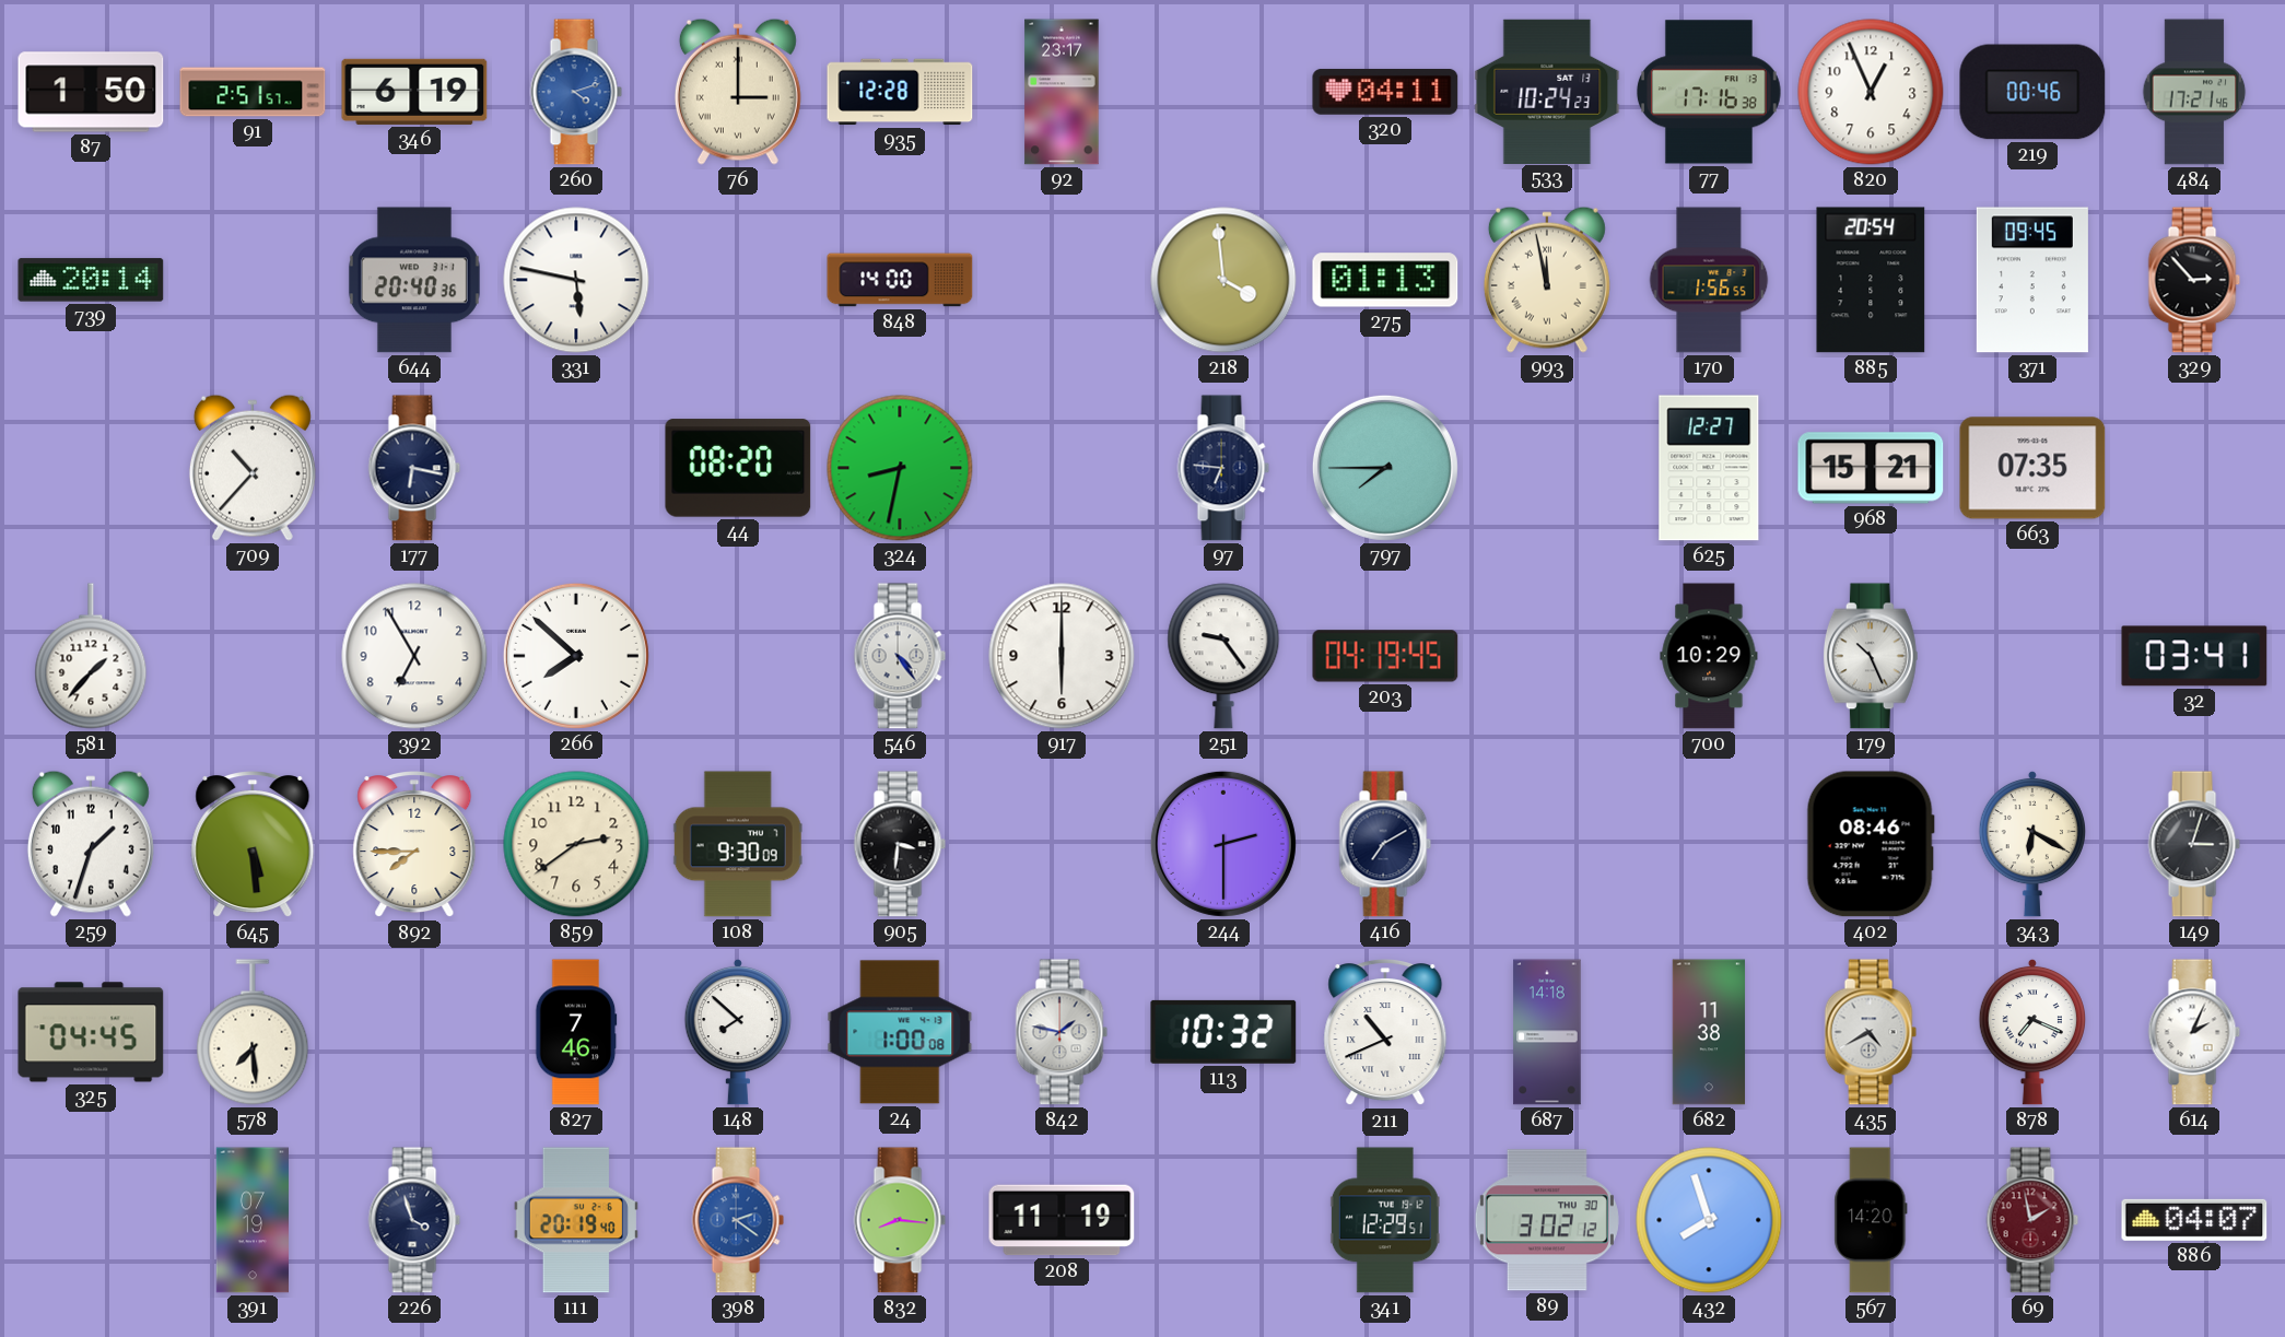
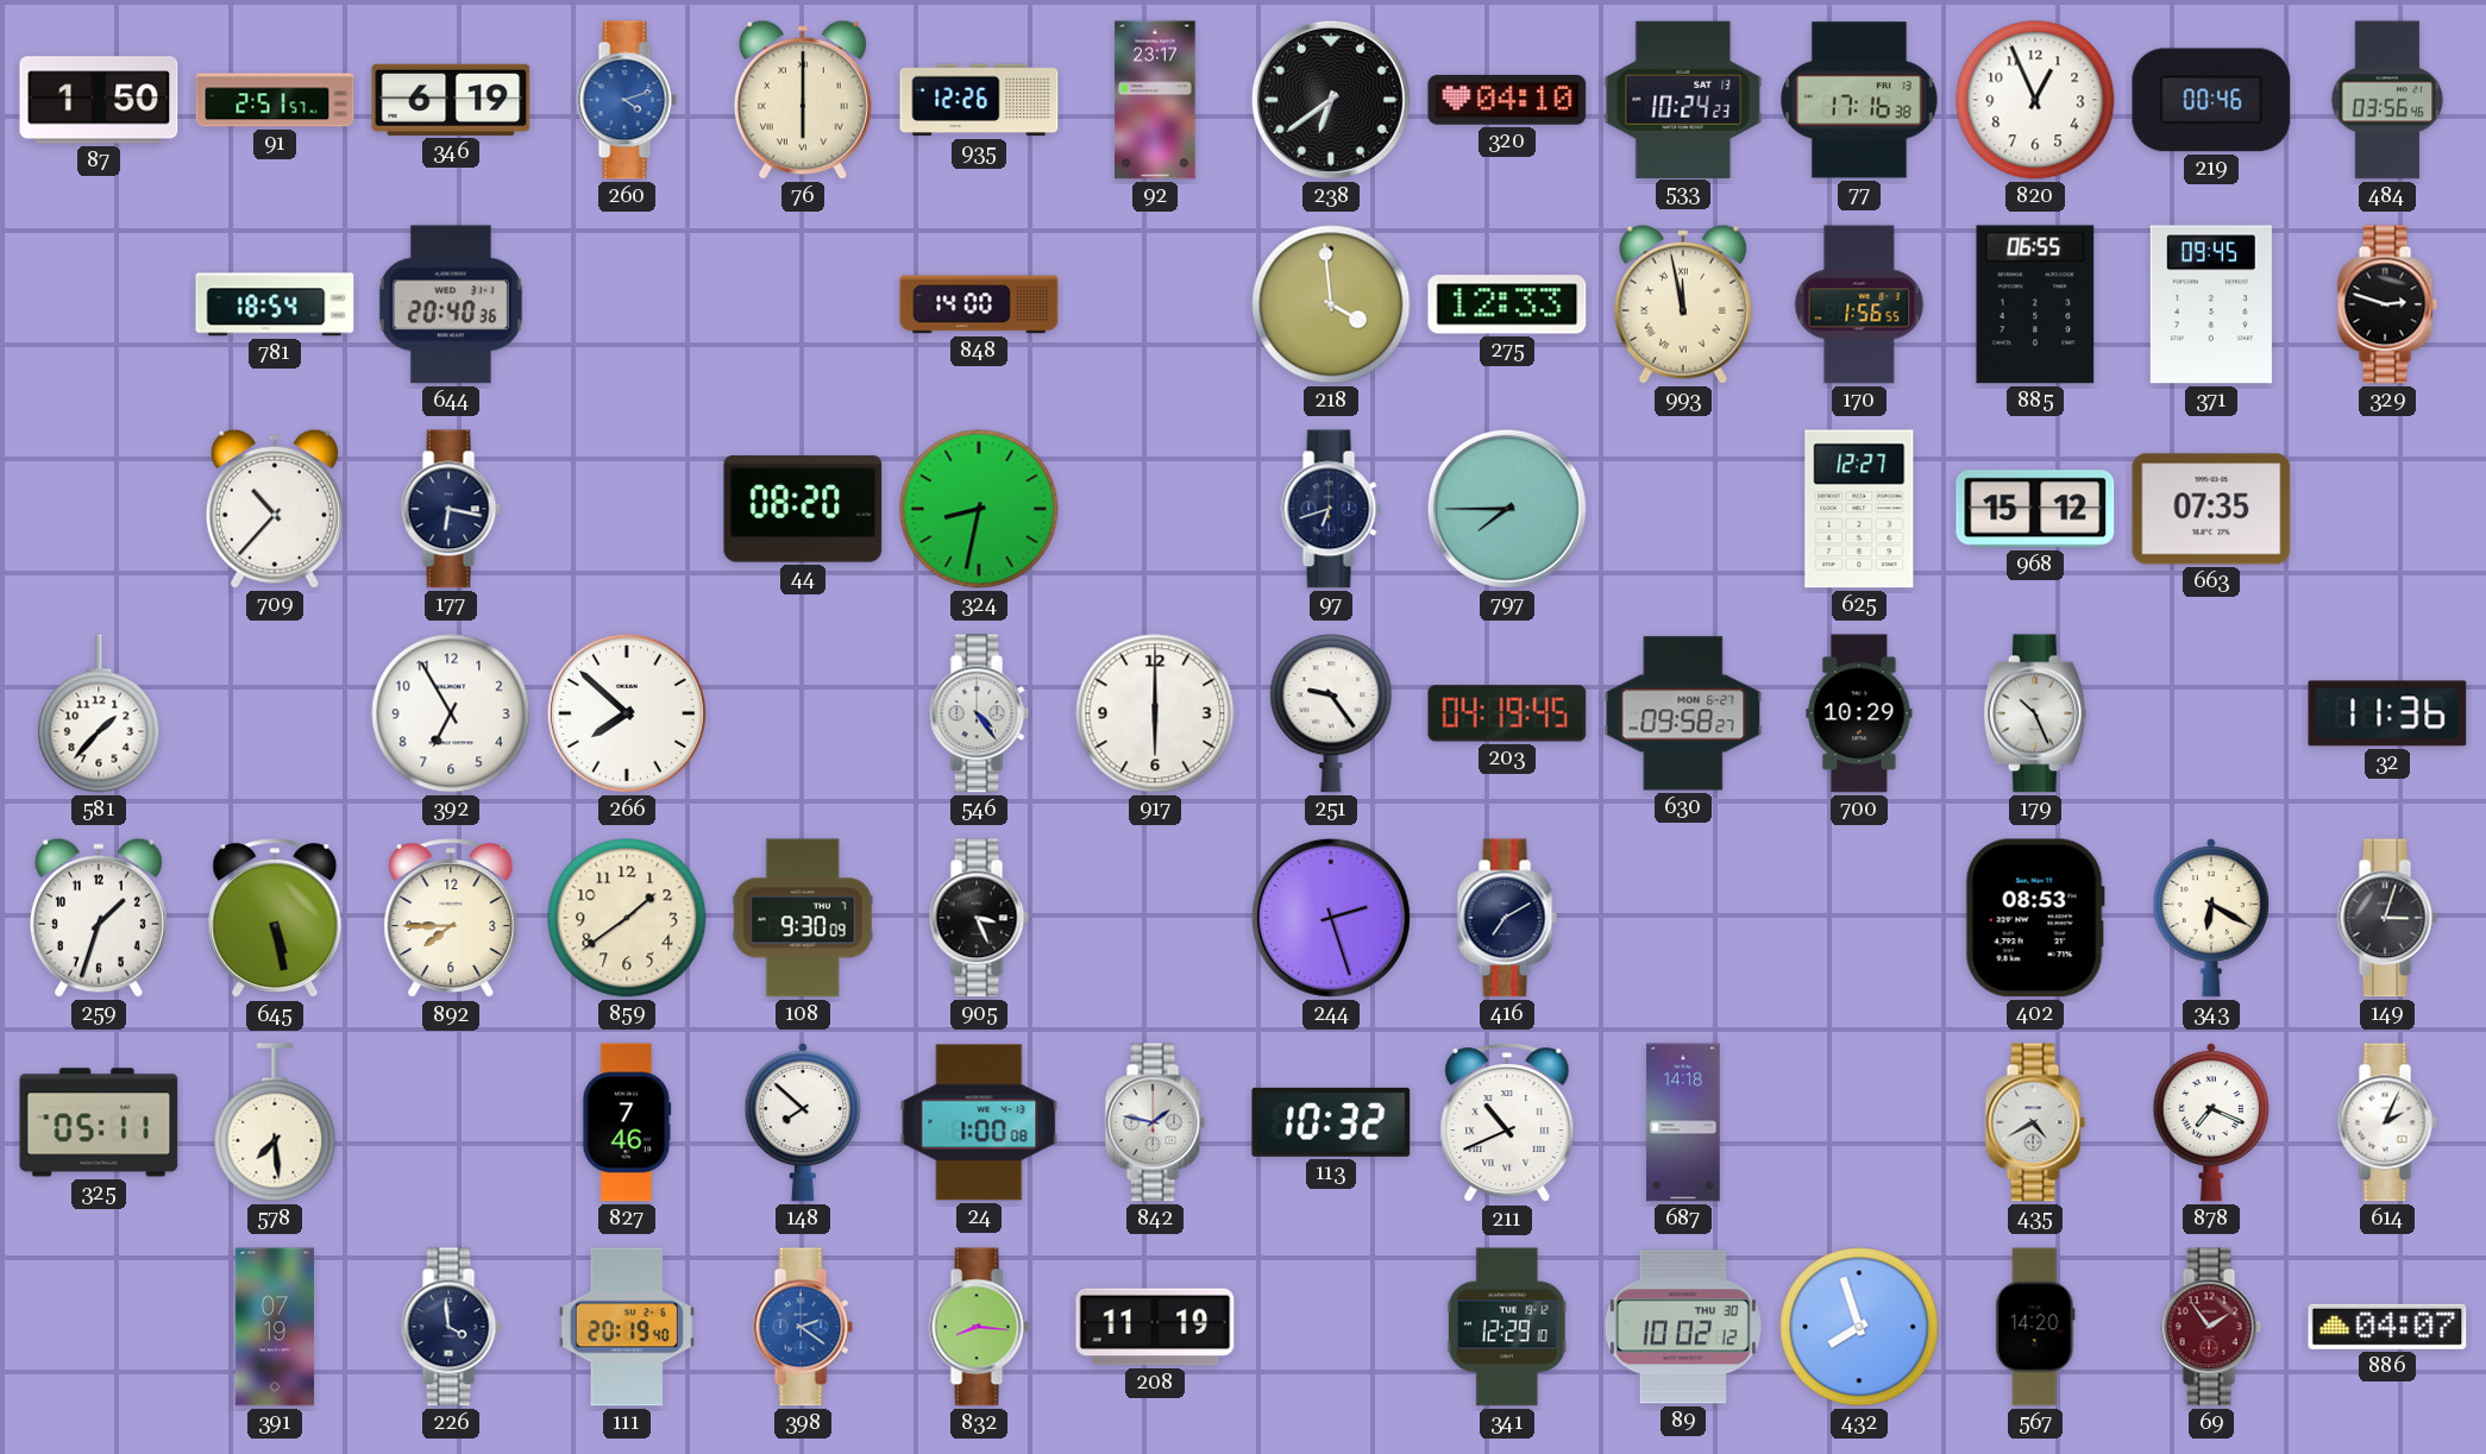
76: 3:00 -> 6:00
935: 12:28 -> 12:26
238: none -> 6:39
320: 04:11 -> 04:10
484: 17:21 -> 03:56
739: 20:14 -> none
781: none -> 18:54
331: 5:47 -> none
275: 01:13 -> 12:33
885: 20:54 -> 06:55
329: 2:53 -> 2:48
97: 6:46 -> 6:42
968: 15:21 -> 15:12
630: none -> 09:58
32: 03:41 -> 11:36
645: 5:29 -> 5:28
859: 2:39 -> 1:39
905: 3:31 -> 3:26
244: 2:30 -> 2:27
402: 08:46 -> 08:53
325: 04:45 -> 05:11
682: 11:38 -> none
226: 3:57 -> 3:59
341: 12:29:51 -> 12:29:10
89: 3:02 -> 10:02
69: 1:58 -> 1:54
